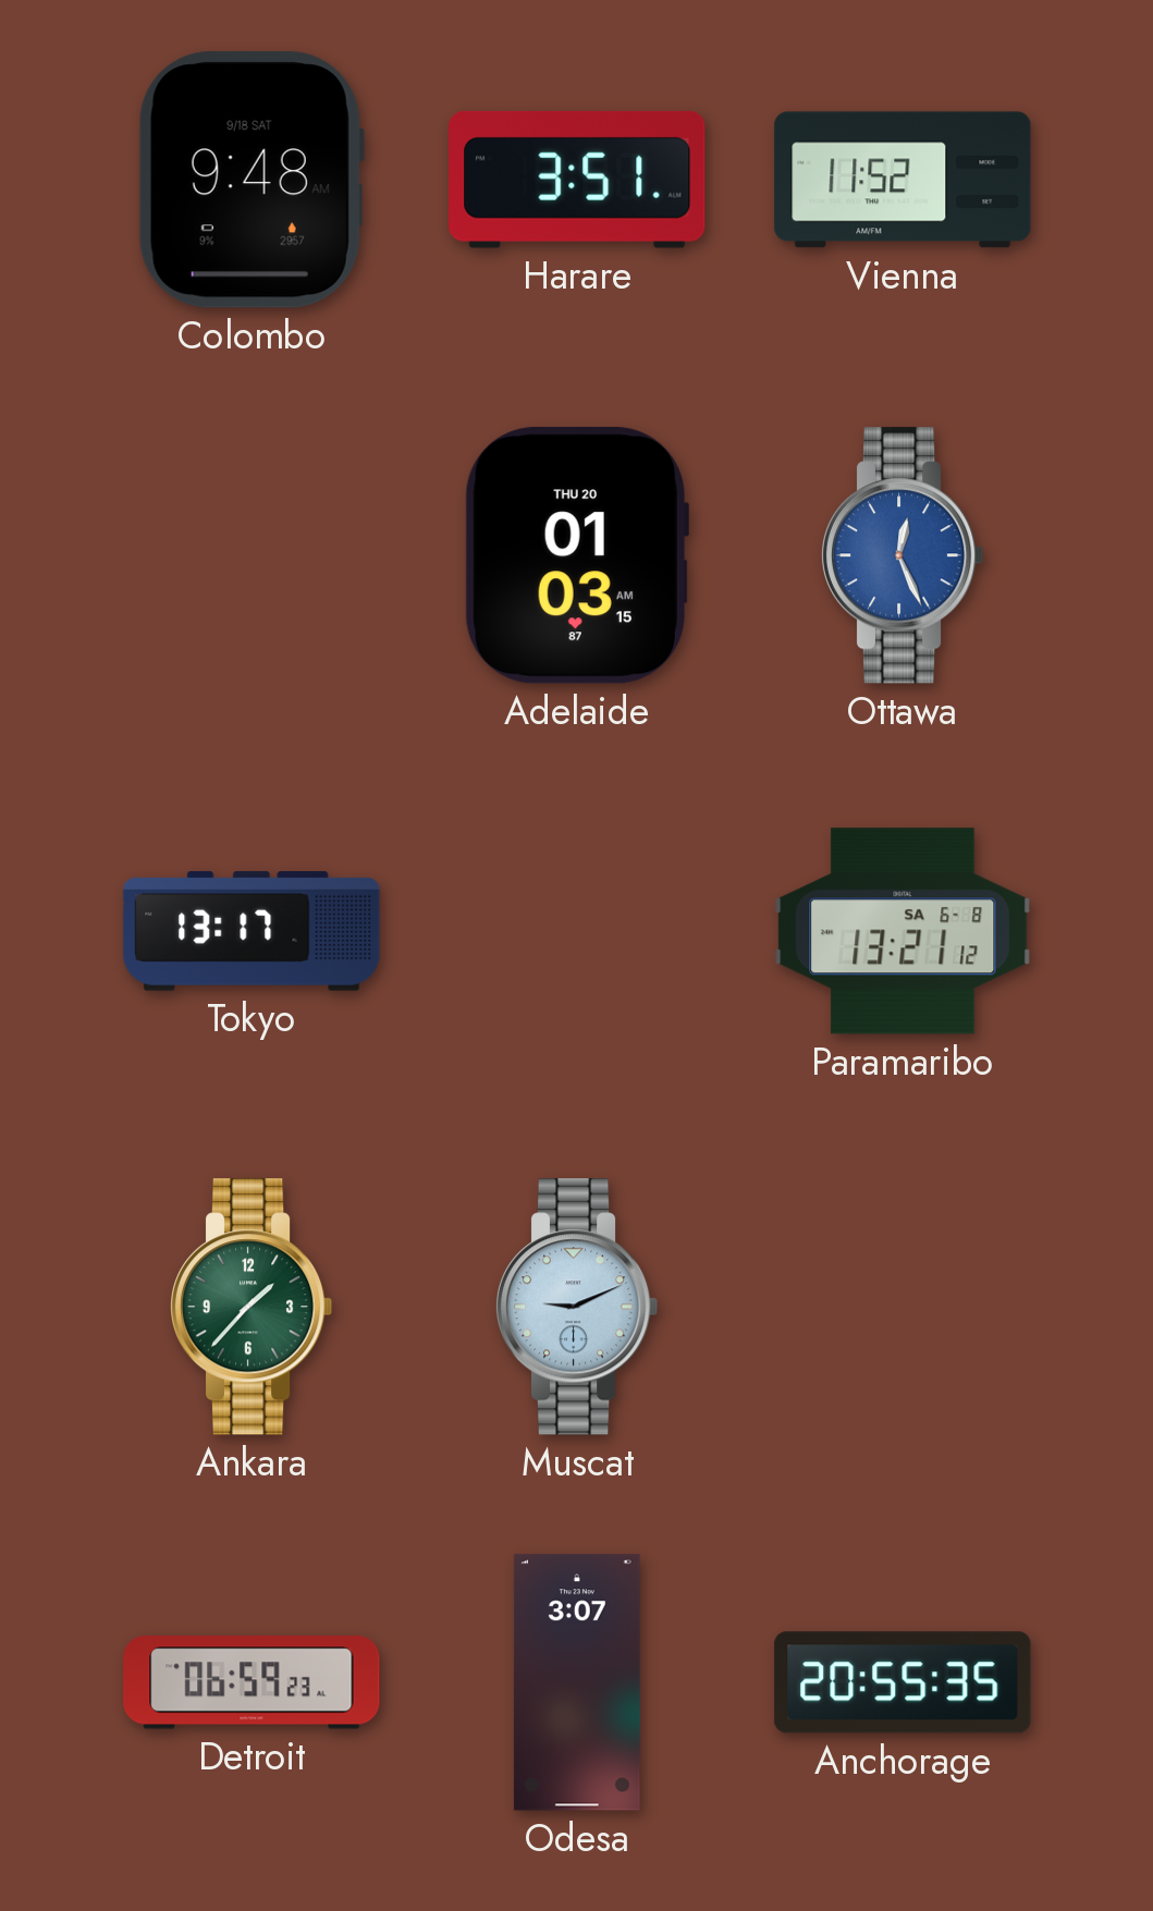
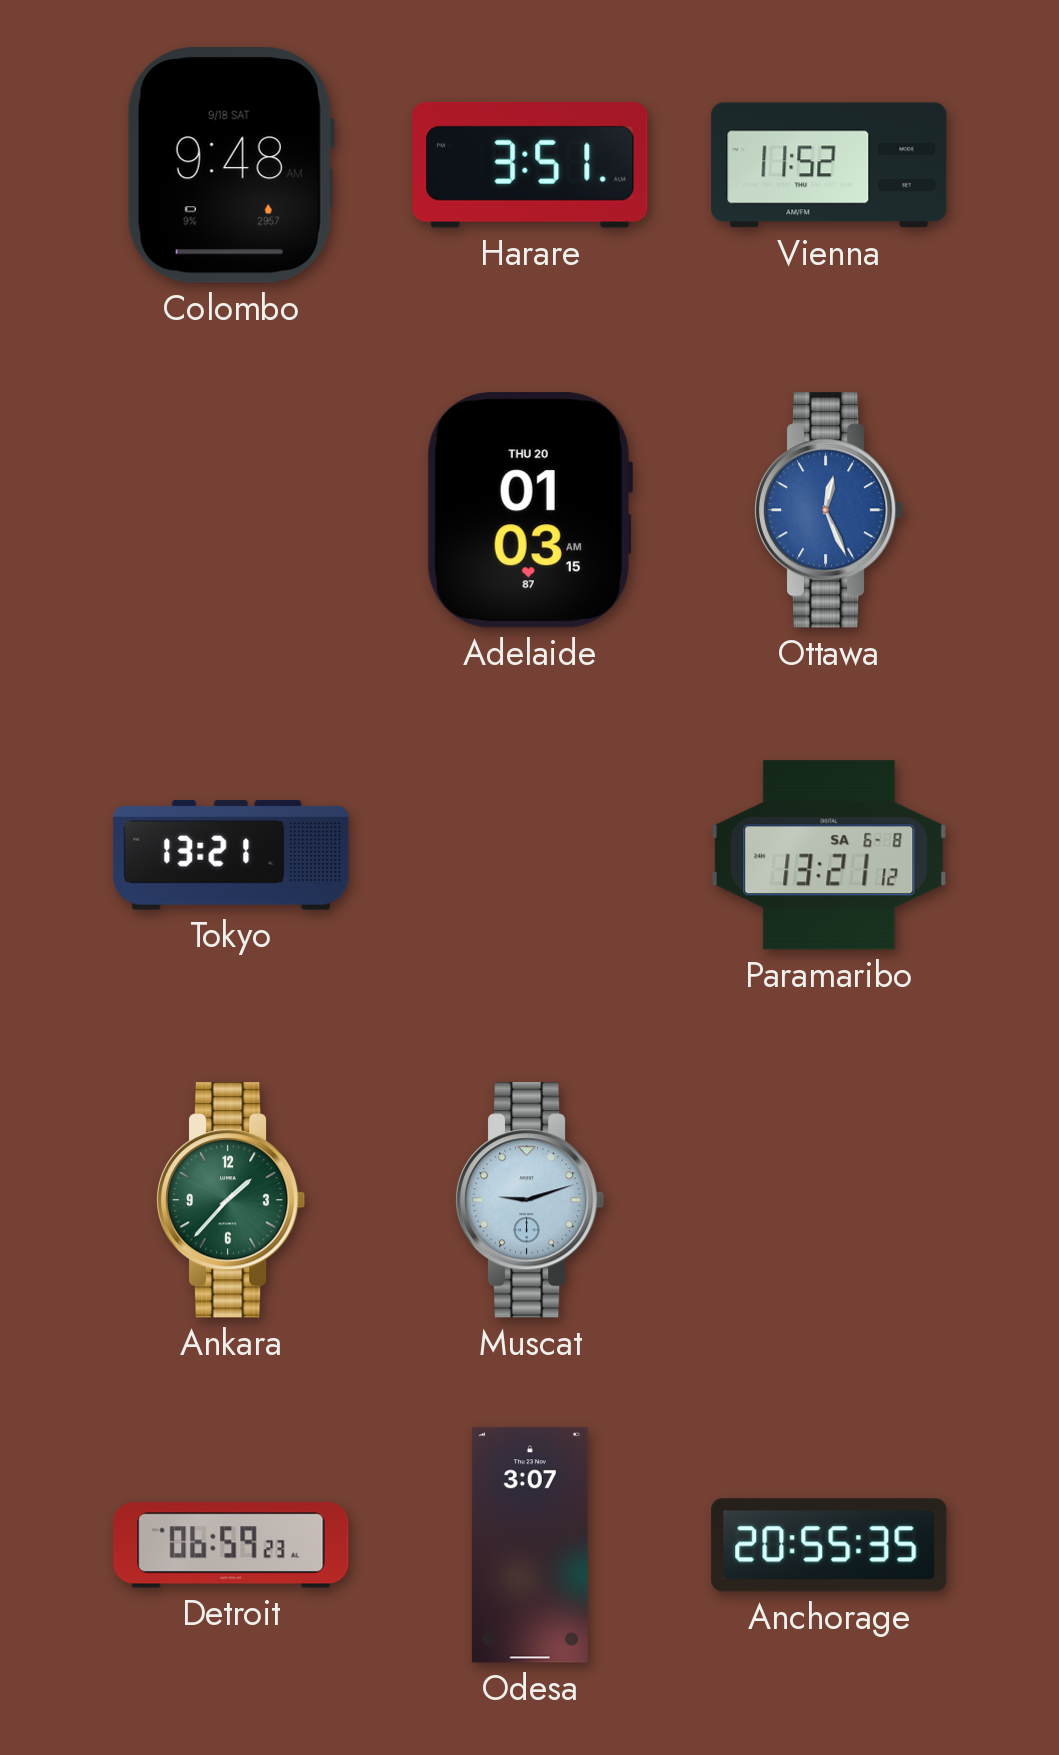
Tokyo: 13:17 -> 13:21
Muscat: 9:11 -> 9:12
